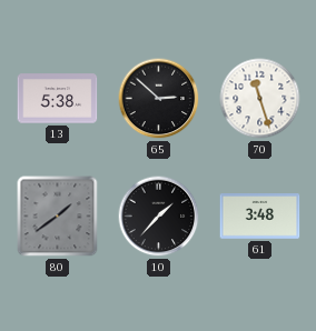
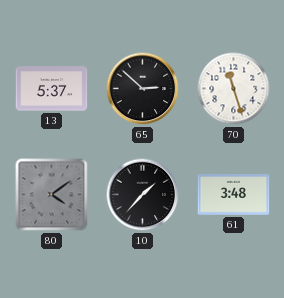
13: 5:38 -> 5:37
80: 1:39 -> 4:09
